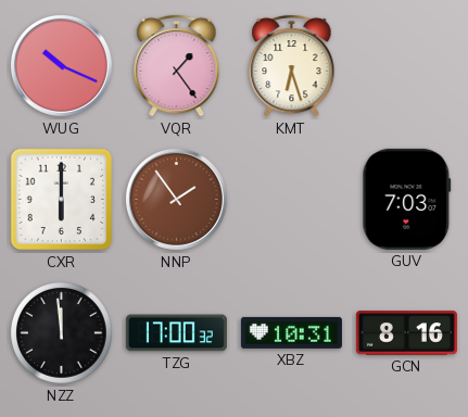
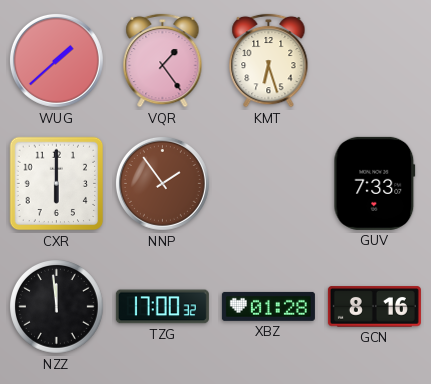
WUG: 10:19 -> 1:38
GUV: 7:03 -> 7:33
XBZ: 10:31 -> 01:28
